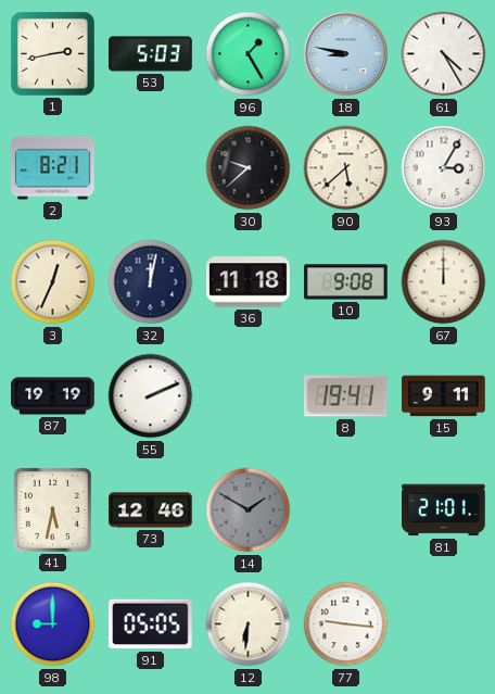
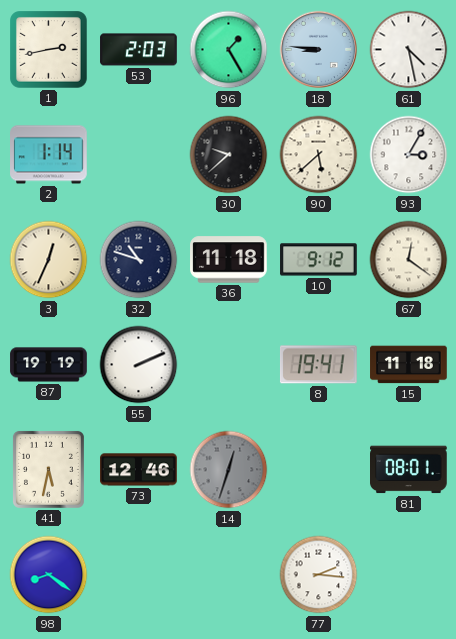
53: 5:03 -> 2:03
18: 8:47 -> 8:46
61: 4:25 -> 4:28
2: 8:21 -> 1:14
32: 12:02 -> 10:48
10: 9:08 -> 9:12
67: 12:00 -> 12:21
15: 9:11 -> 11:18
14: 1:50 -> 12:33
81: 21:01 -> 08:01
98: 9:00 -> 8:21
91: 05:05 -> none
12: 6:31 -> none
77: 9:16 -> 2:16
